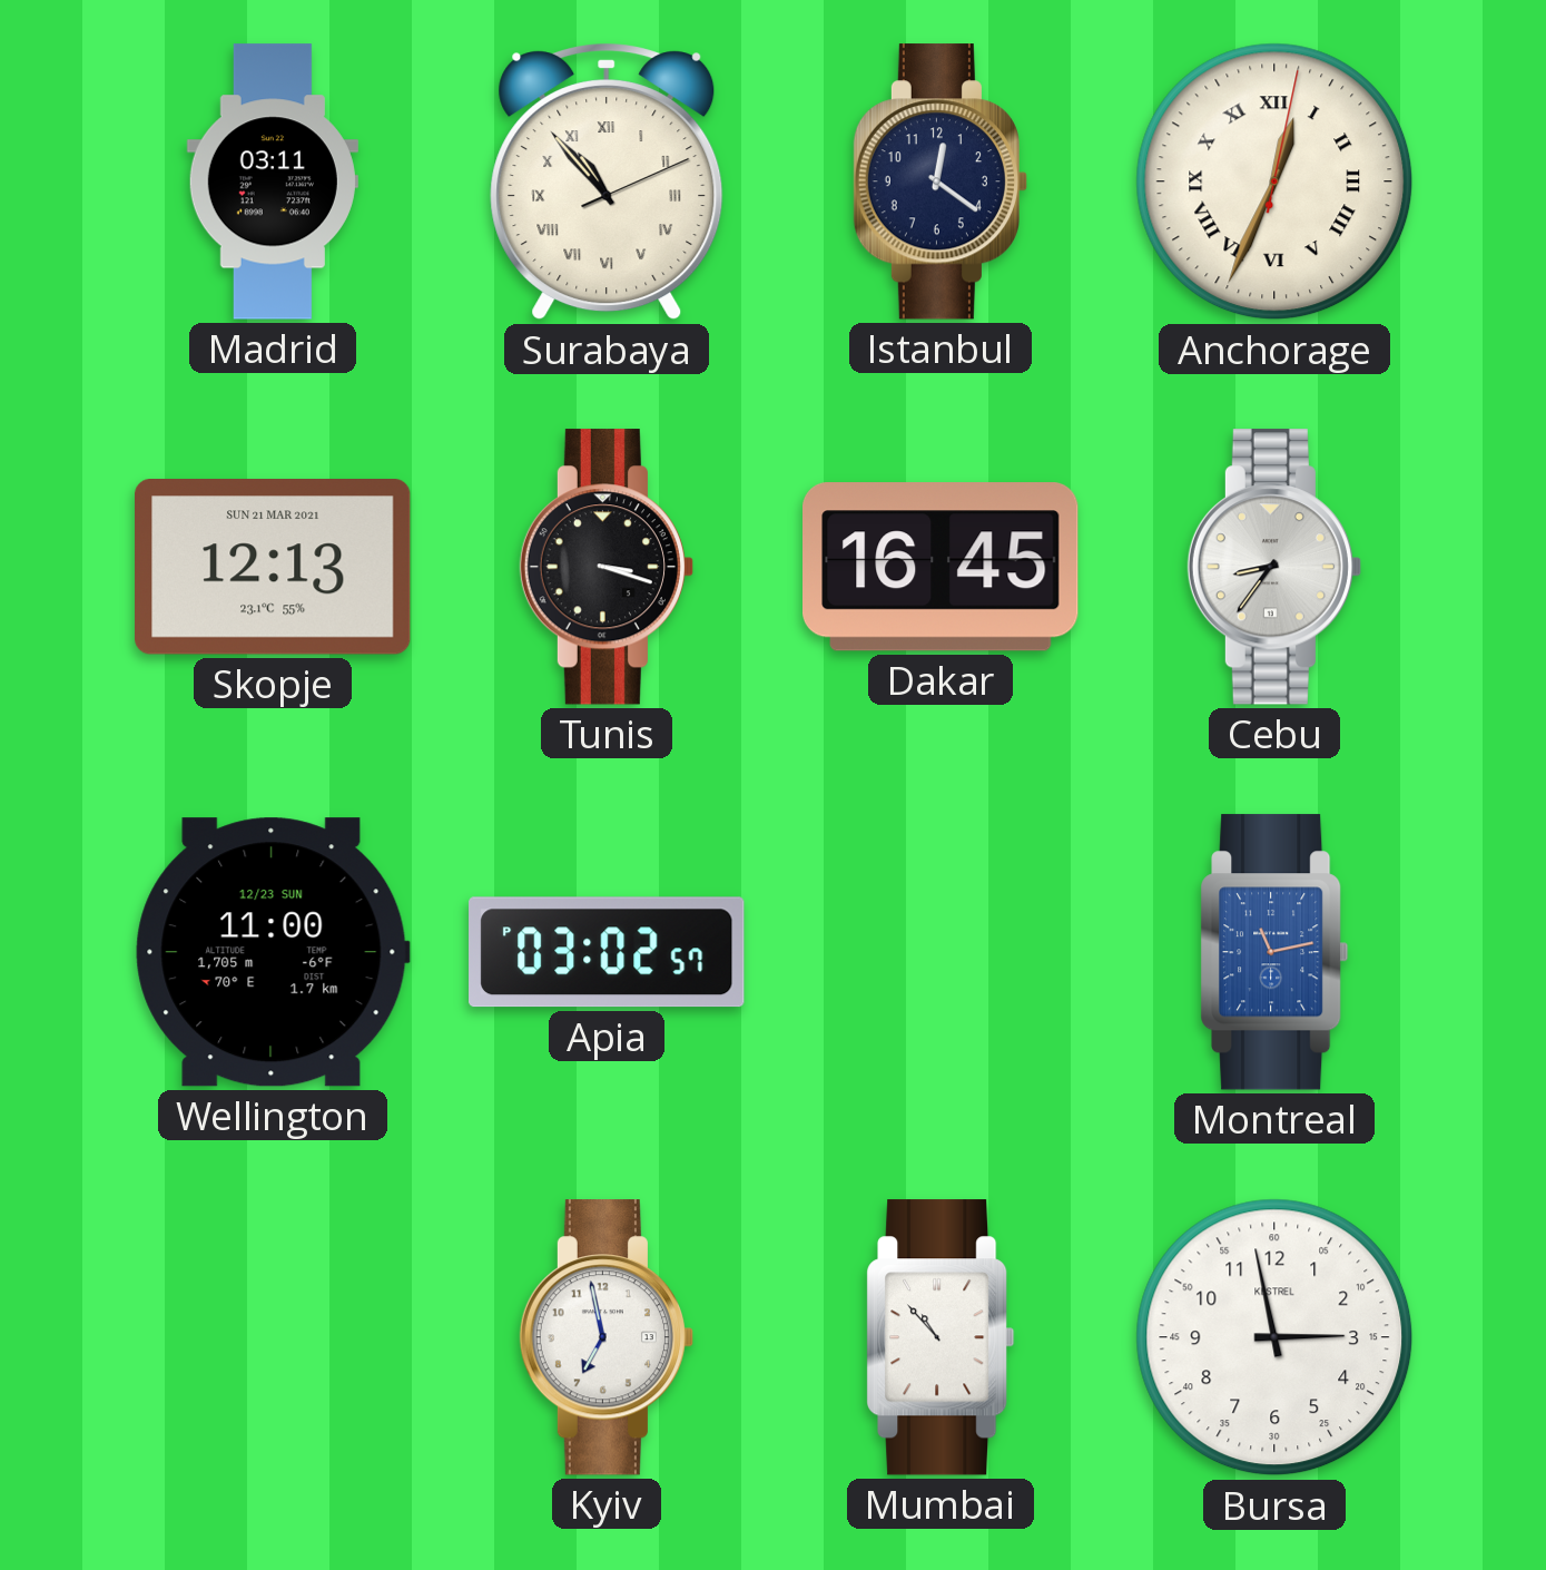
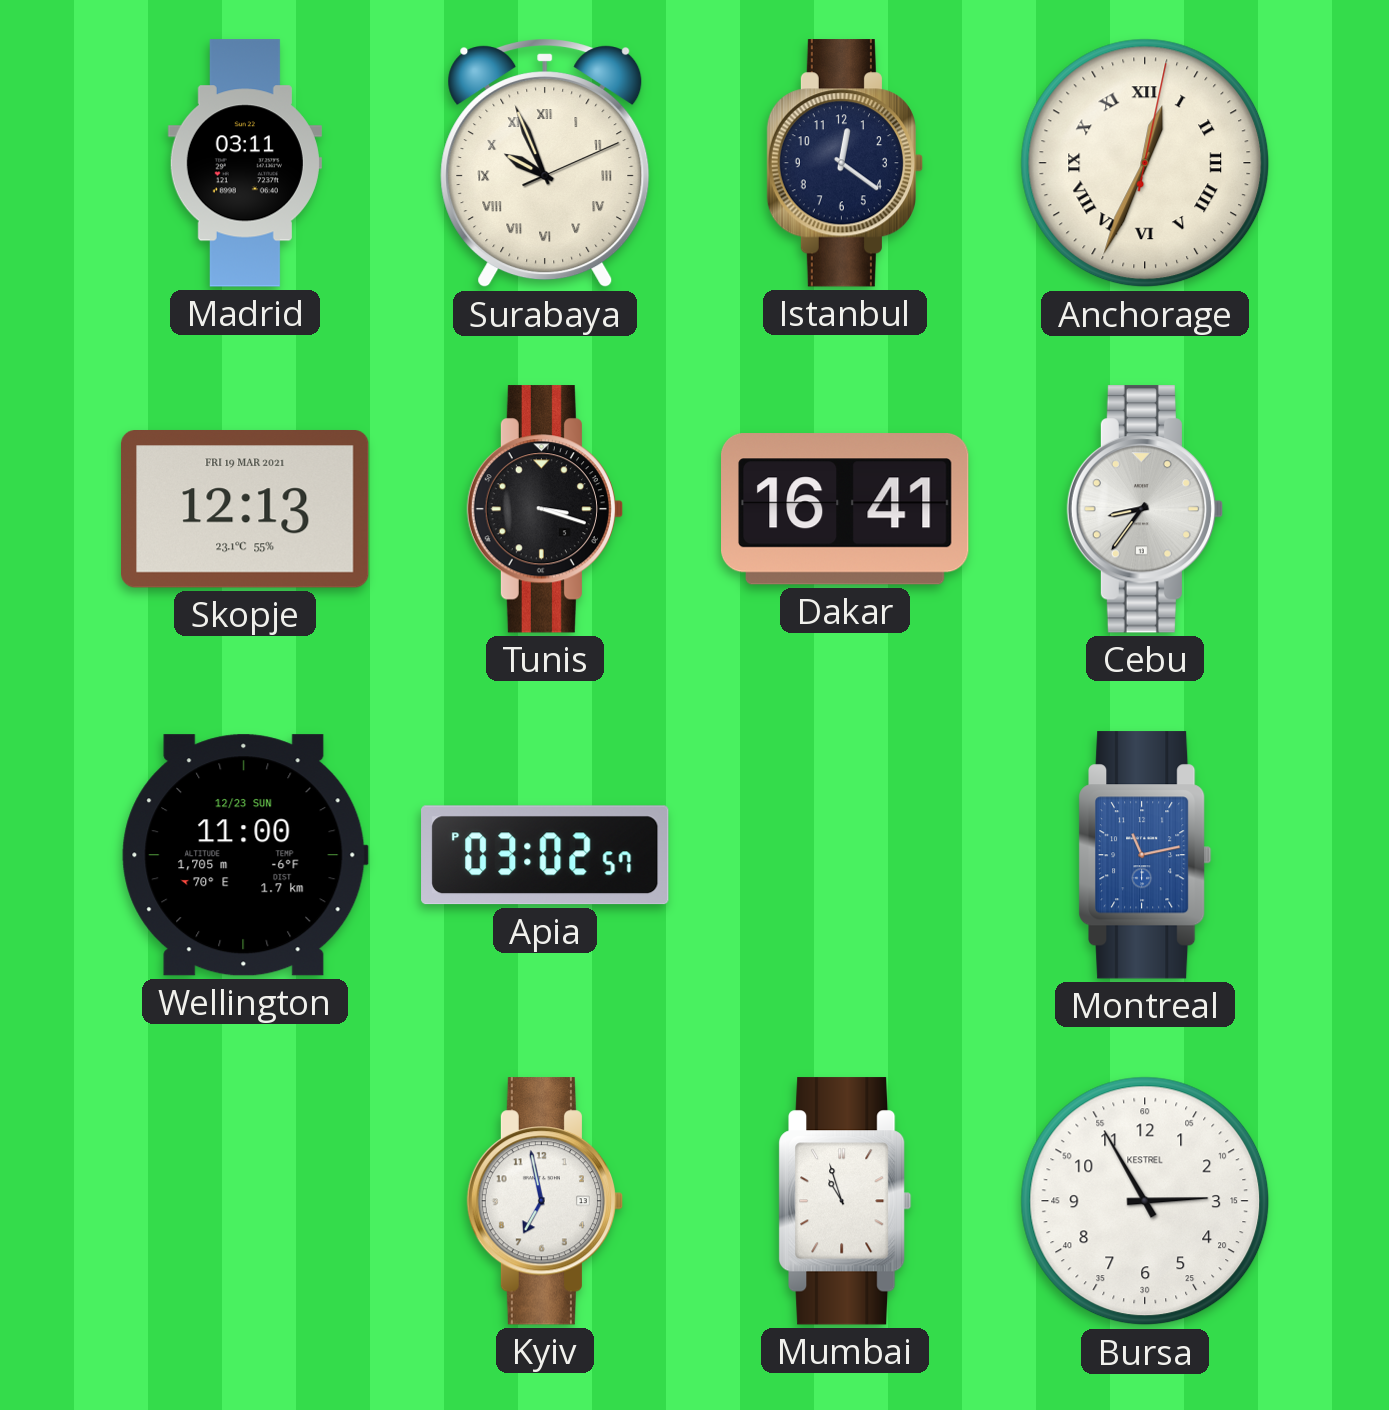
Surabaya: 10:53 -> 9:56
Skopje date: SUN 21 MAR 2021 -> FRI 19 MAR 2021
Dakar: 16:45 -> 16:41
Mumbai: 10:53 -> 10:57
Bursa: 2:58 -> 2:55
